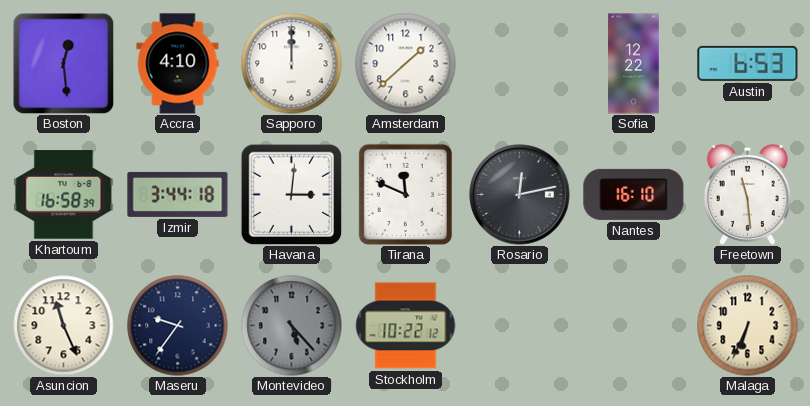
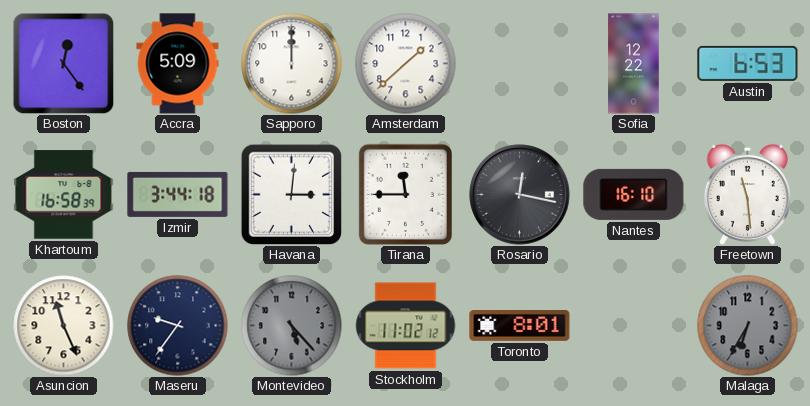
Boston: 12:29 -> 12:24
Accra: 4:10 -> 5:09
Tirana: 11:49 -> 11:45
Rosario: 12:13 -> 12:17
Stockholm: 10:22 -> 11:02
Toronto: none -> 8:01
Malaga: 6:34 -> 6:35
Malaga dial: cream -> grey
